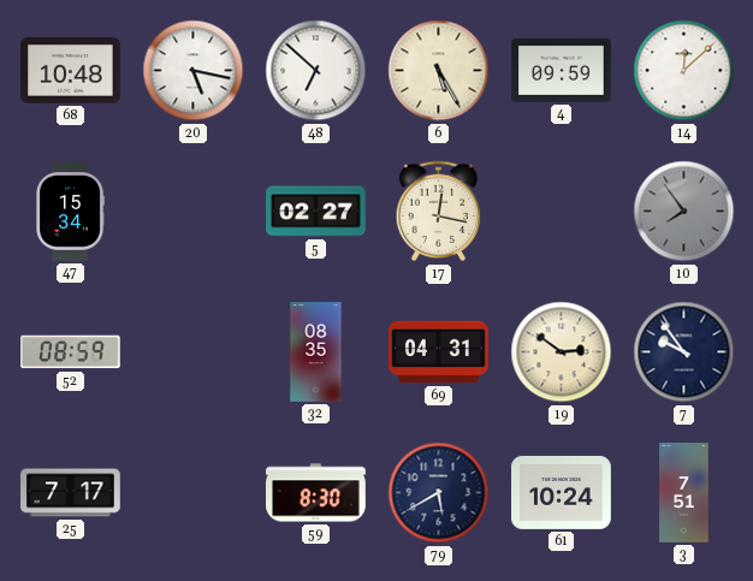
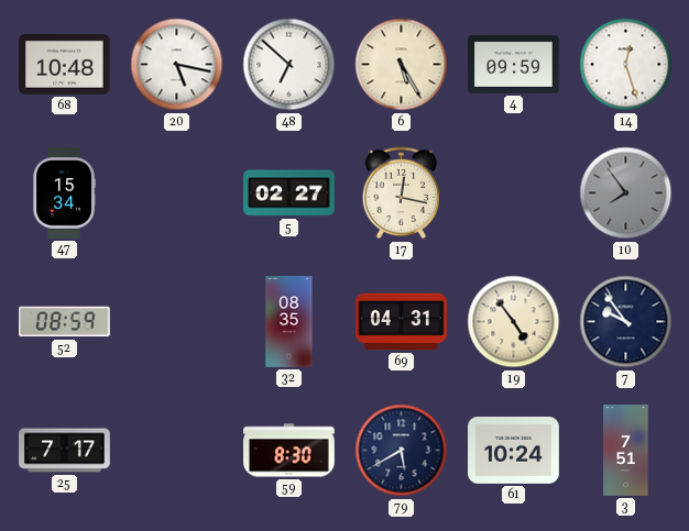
14: 12:08 -> 12:27
19: 2:51 -> 4:54
